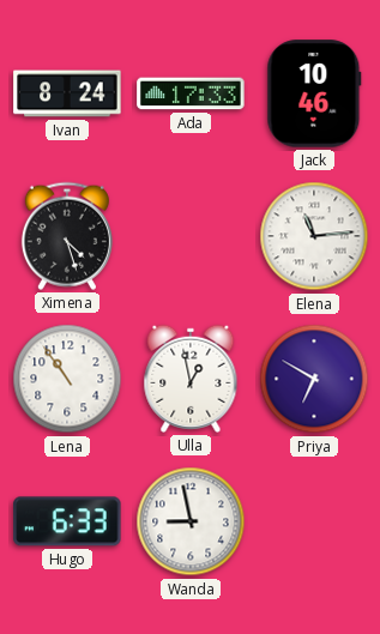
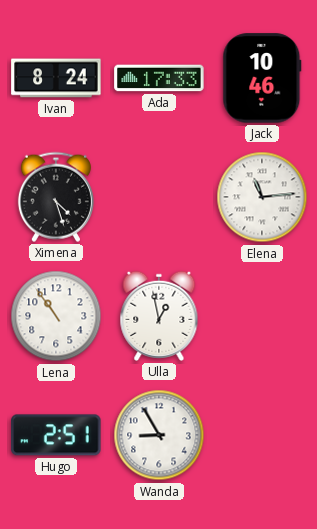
Priya: 6:50 -> none
Hugo: 6:33 -> 2:51
Wanda: 8:58 -> 8:55
